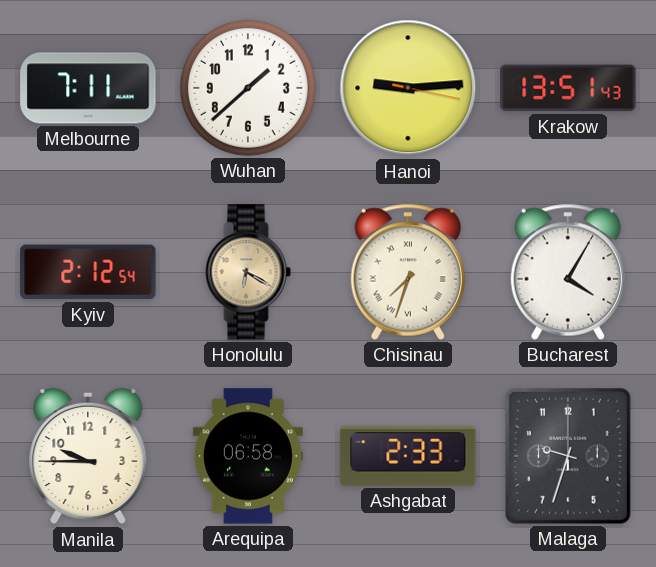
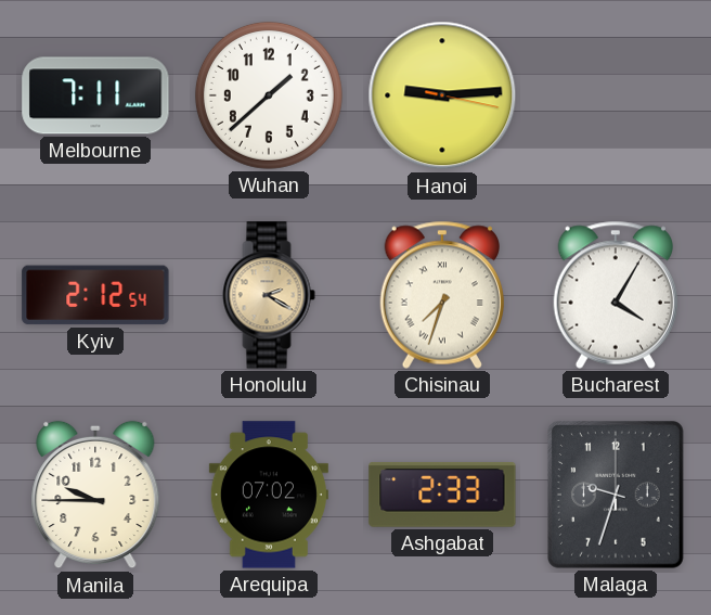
Krakow: 13:51 -> none
Honolulu: 6:20 -> 2:20
Arequipa: 06:58 -> 07:02
